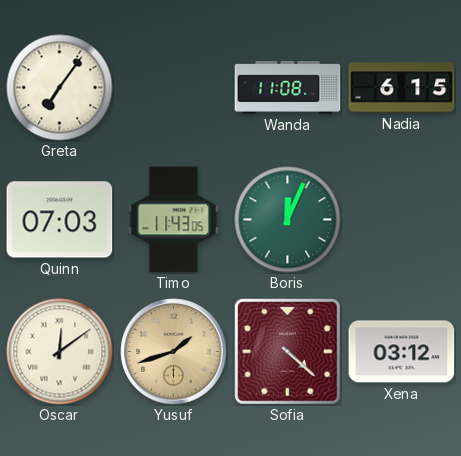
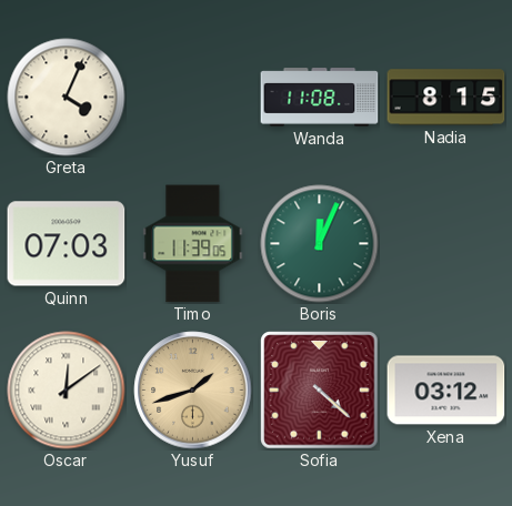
Greta: 7:06 -> 4:04
Nadia: 6:15 -> 8:15
Timo: 11:43 -> 11:39
